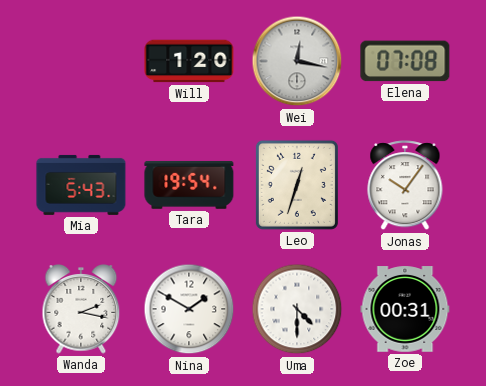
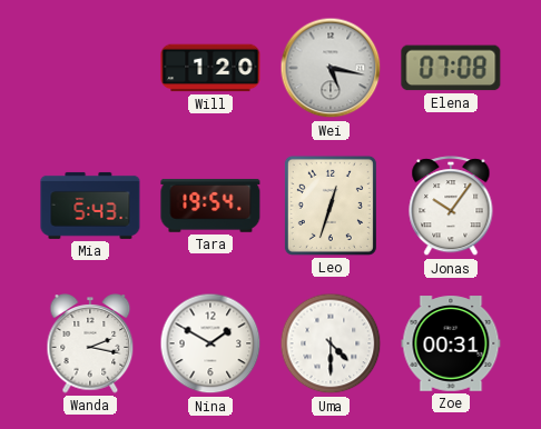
Wei: 12:17 -> 5:17
